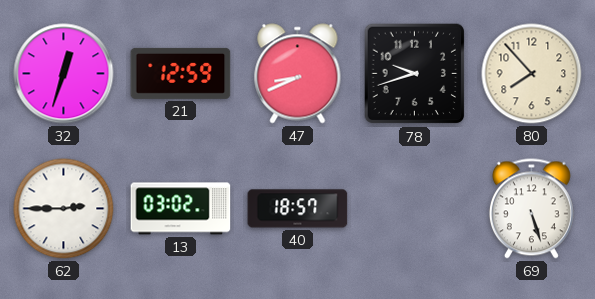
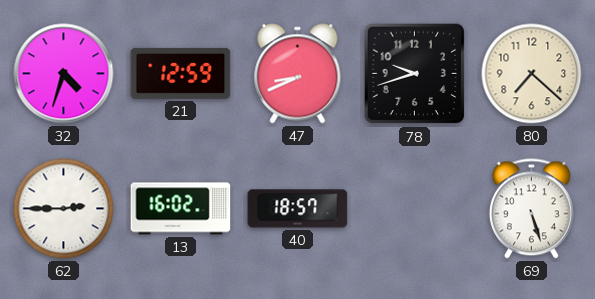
32: 12:33 -> 4:33
80: 7:53 -> 7:22
13: 03:02 -> 16:02
